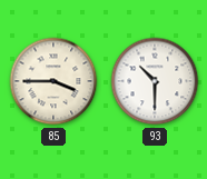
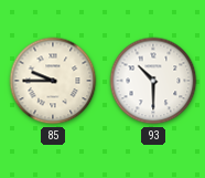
85: 3:45 -> 9:45
